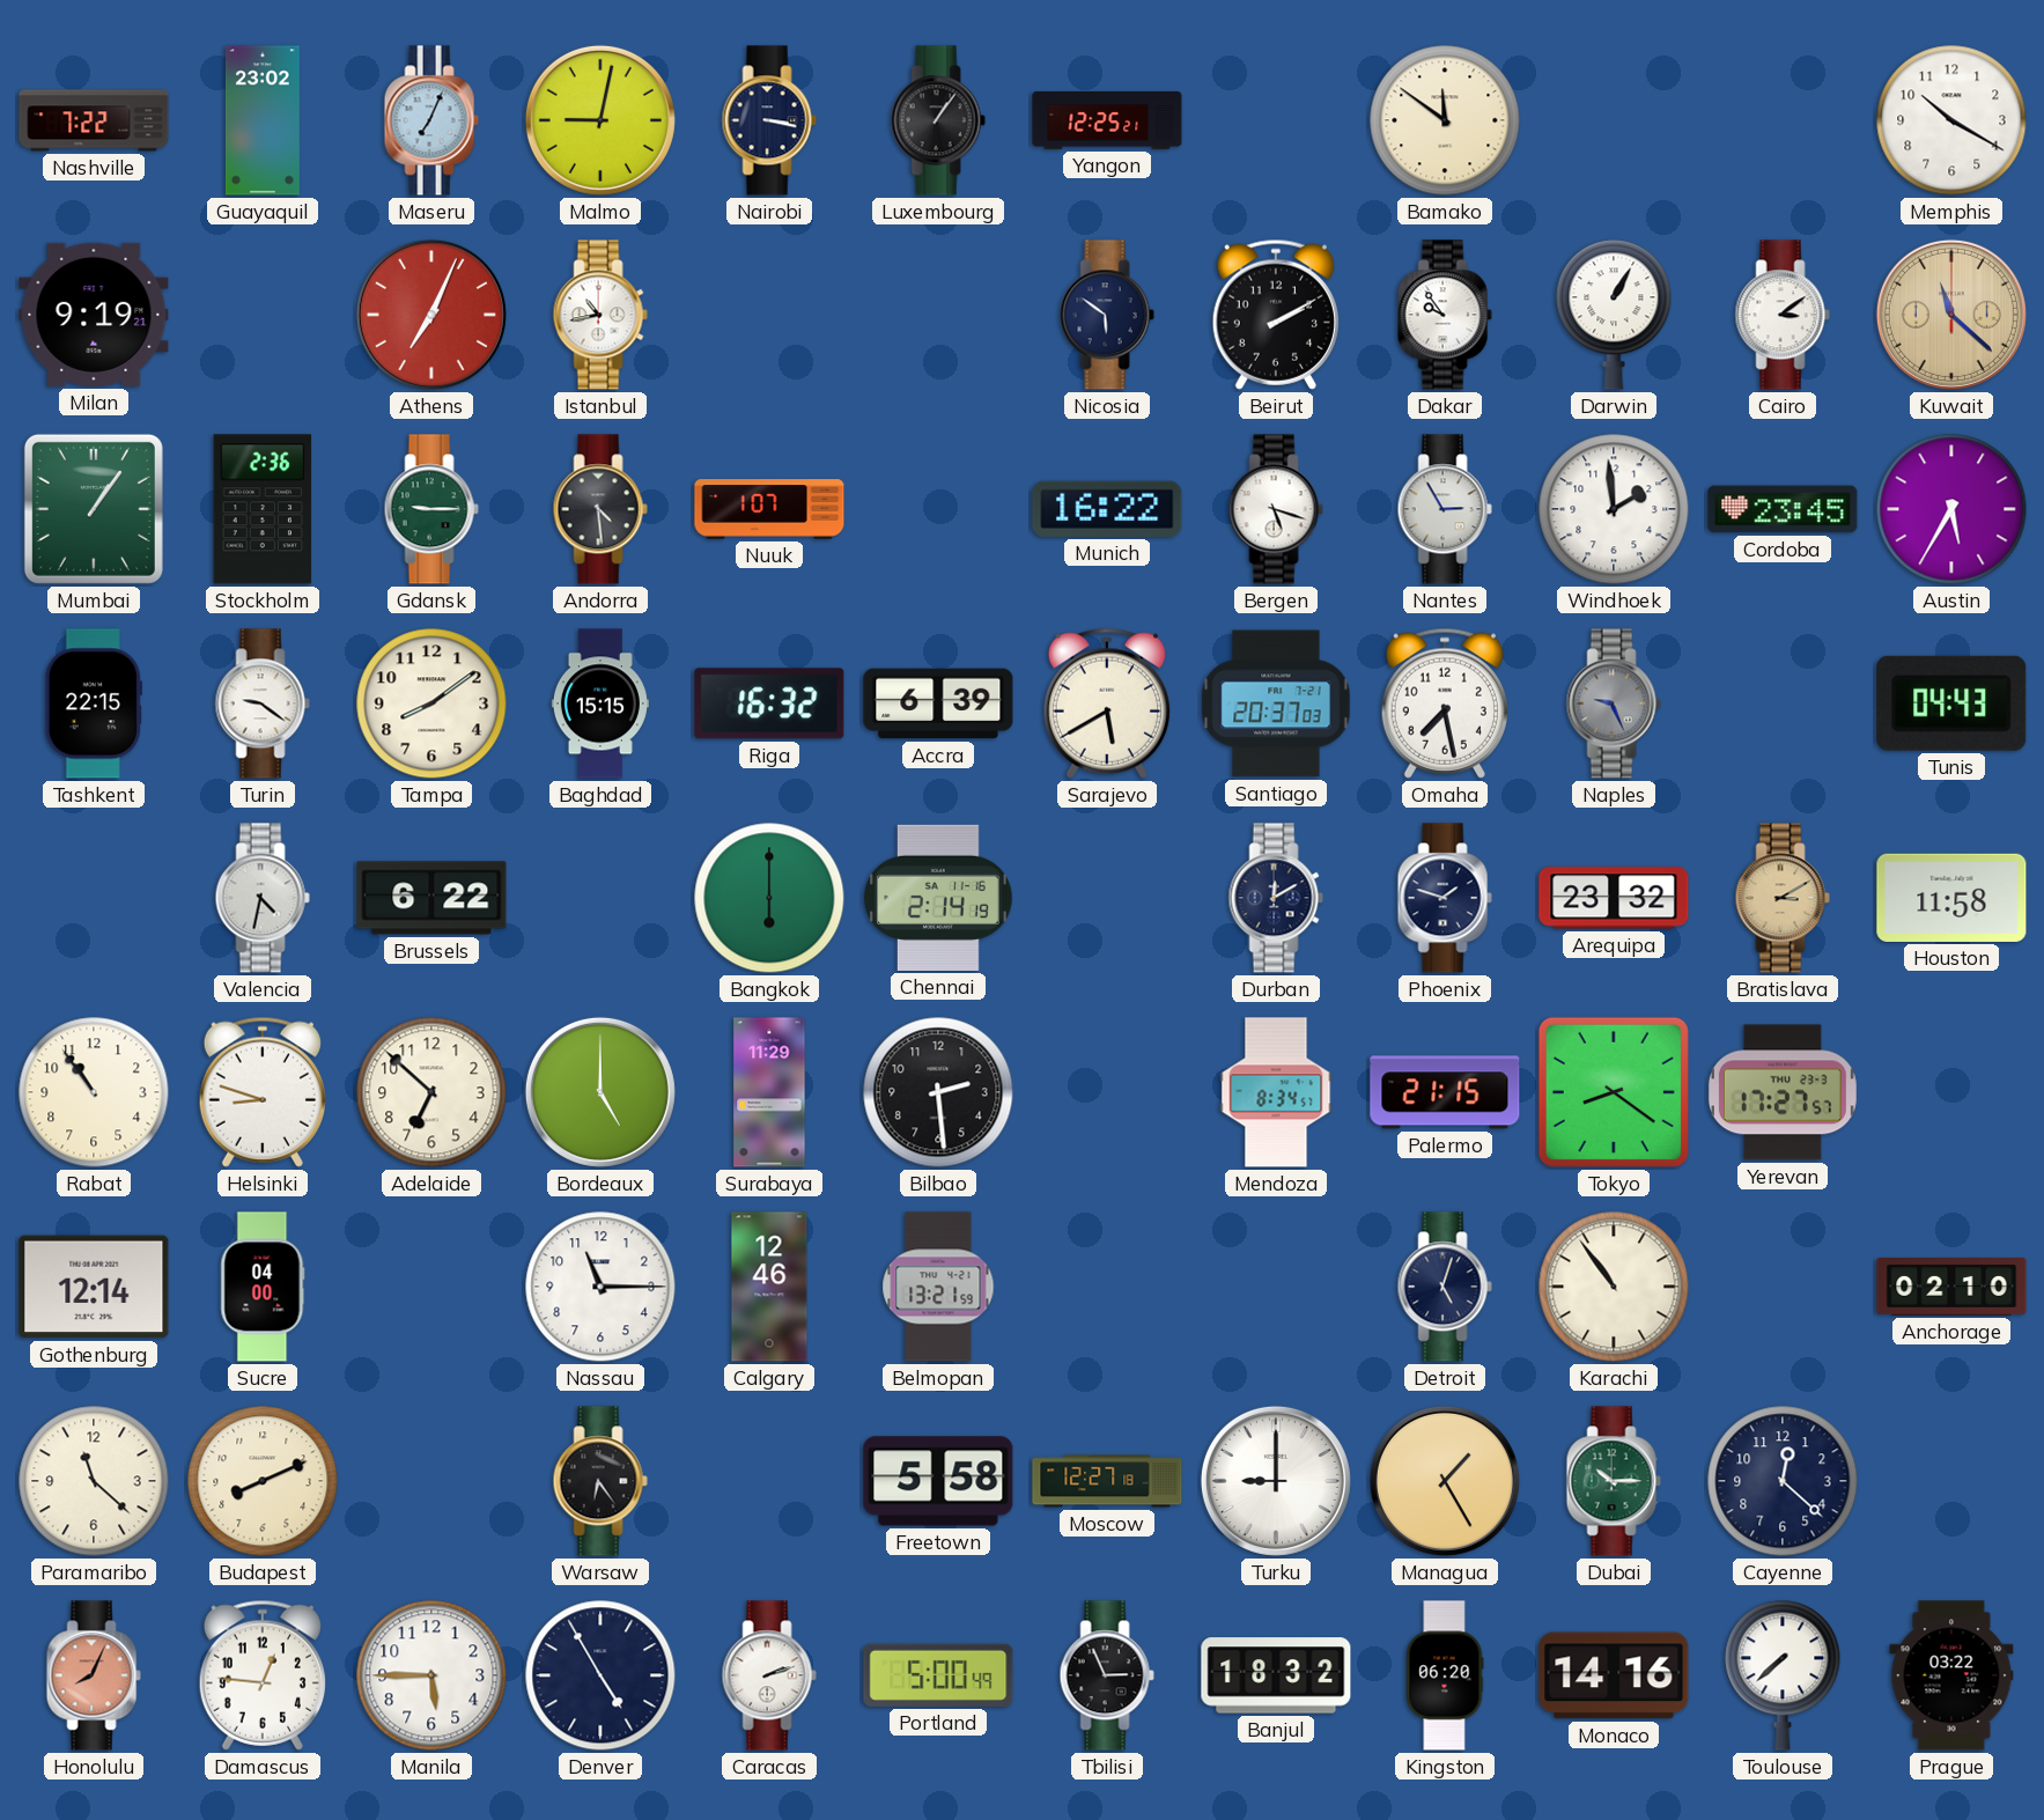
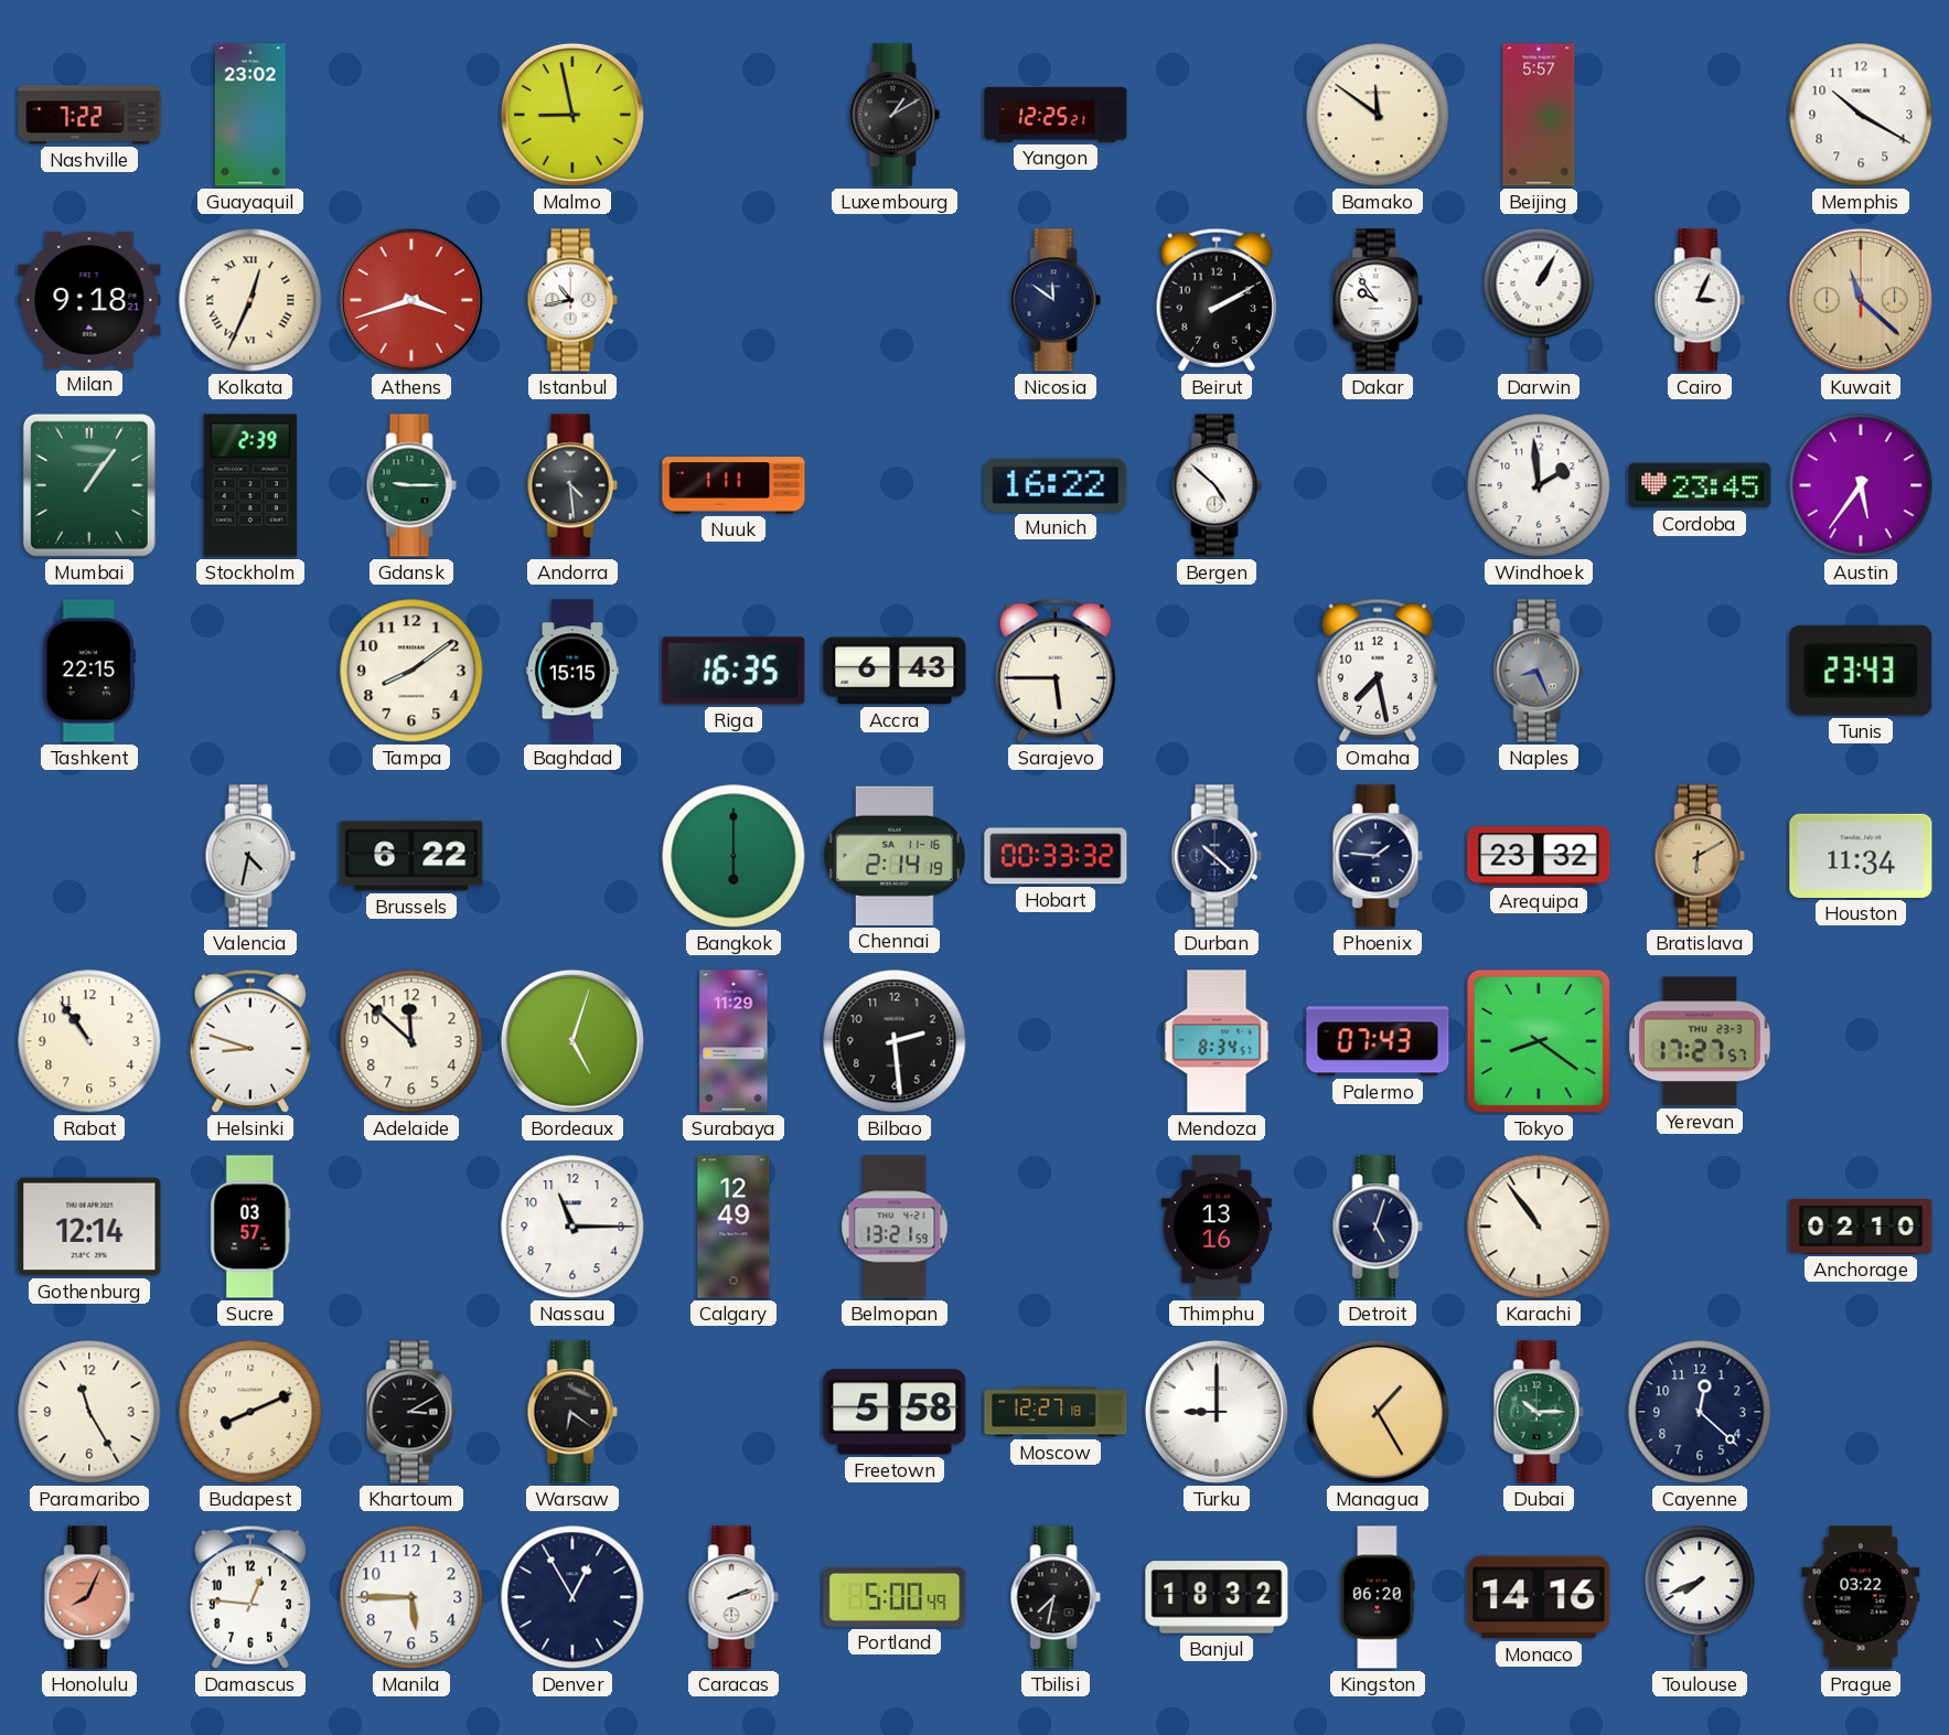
Maseru: 7:04 -> none
Malmo: 9:02 -> 8:58
Nairobi: 3:17 -> none
Luxembourg: 1:06 -> 1:10
Beijing: none -> 5:57
Milan: 9:19 -> 9:18
Kolkata: none -> 12:34
Athens: 7:04 -> 3:42
Nicosia: 5:51 -> 11:51
Cairo: 3:09 -> 3:04
Stockholm: 2:36 -> 2:39
Nuuk: 1:07 -> 1:11
Bergen: 5:18 -> 4:52
Nantes: 2:55 -> none
Austin: 5:35 -> 5:36
Turin: 9:21 -> none
Riga: 16:32 -> 16:35
Accra: 6:39 -> 6:43
Sarajevo: 5:40 -> 5:45
Santiago: 20:37 -> none
Naples: 9:26 -> 8:26
Tunis: 04:43 -> 23:43
Hobart: none -> 00:33
Durban: 12:10 -> 10:22
Phoenix: 1:48 -> 1:46
Bratislava: 3:10 -> 6:10
Houston: 11:58 -> 11:34
Adelaide: 6:52 -> 11:52
Bordeaux: 5:00 -> 5:03
Palermo: 21:15 -> 07:43
Sucre: 04:00 -> 03:57
Calgary: 12:46 -> 12:49
Thimphu: none -> 13:16
Paramaribo: 11:22 -> 11:25
Khartoum: none -> 3:10
Warsaw: 6:24 -> 6:21
Denver: 4:55 -> 12:55
Tbilisi: 2:56 -> 7:32
Toulouse: 7:38 -> 7:41
